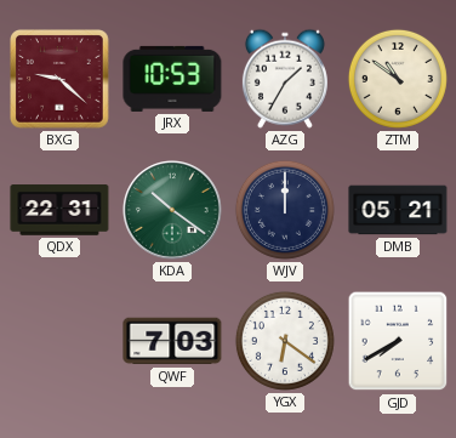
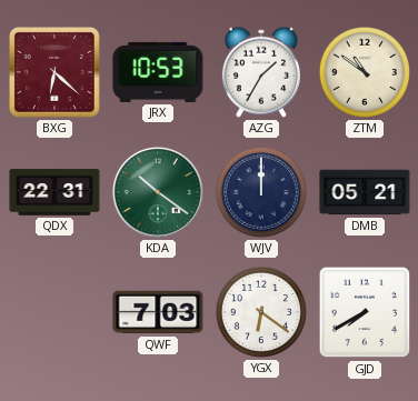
BXG: 9:22 -> 6:22
